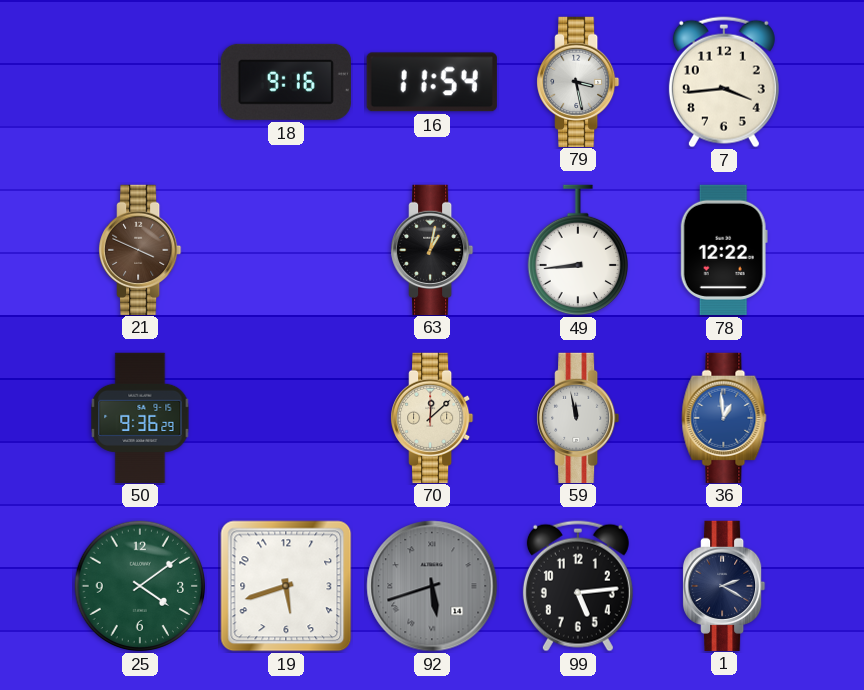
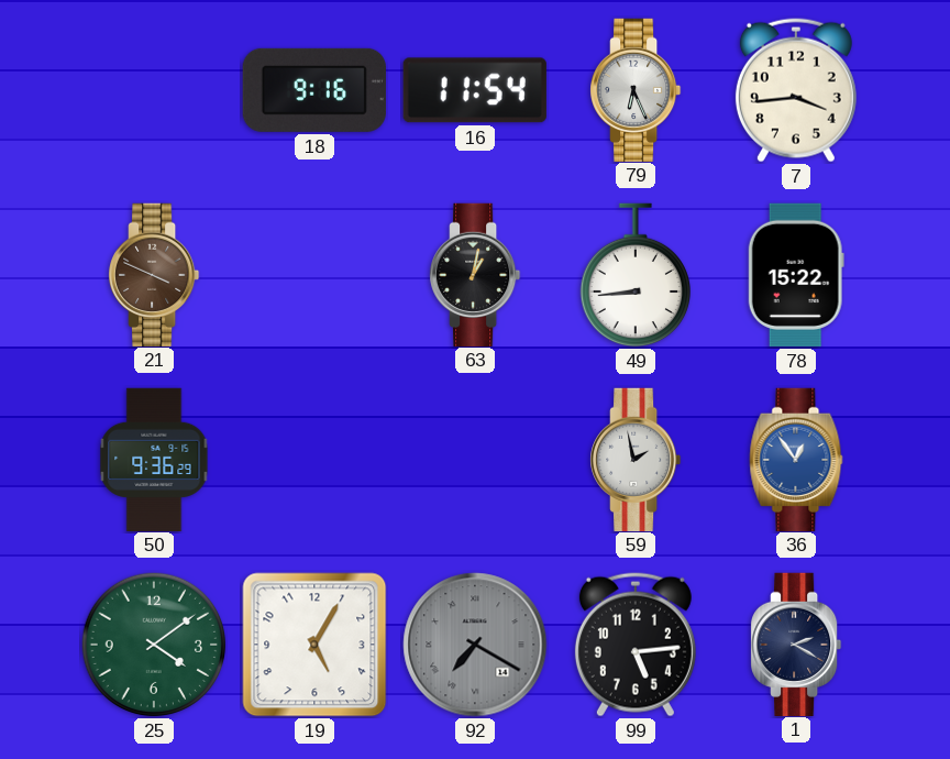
79: 3:28 -> 6:26
78: 12:22 -> 15:22
70: 12:08 -> none
59: 11:58 -> 1:58
36: 12:59 -> 12:54
19: 5:42 -> 5:05
92: 5:42 -> 7:20
